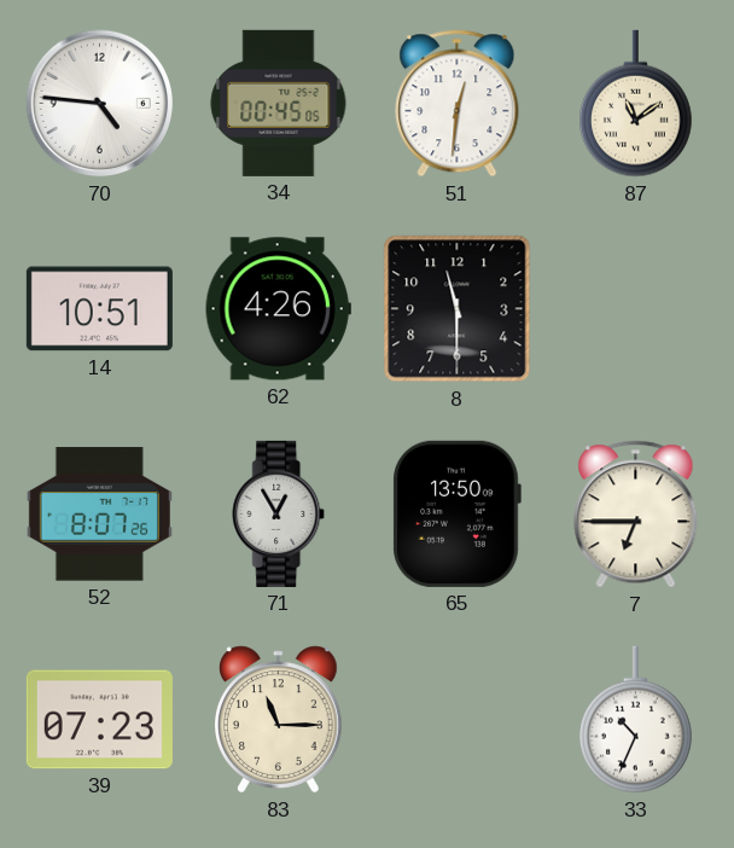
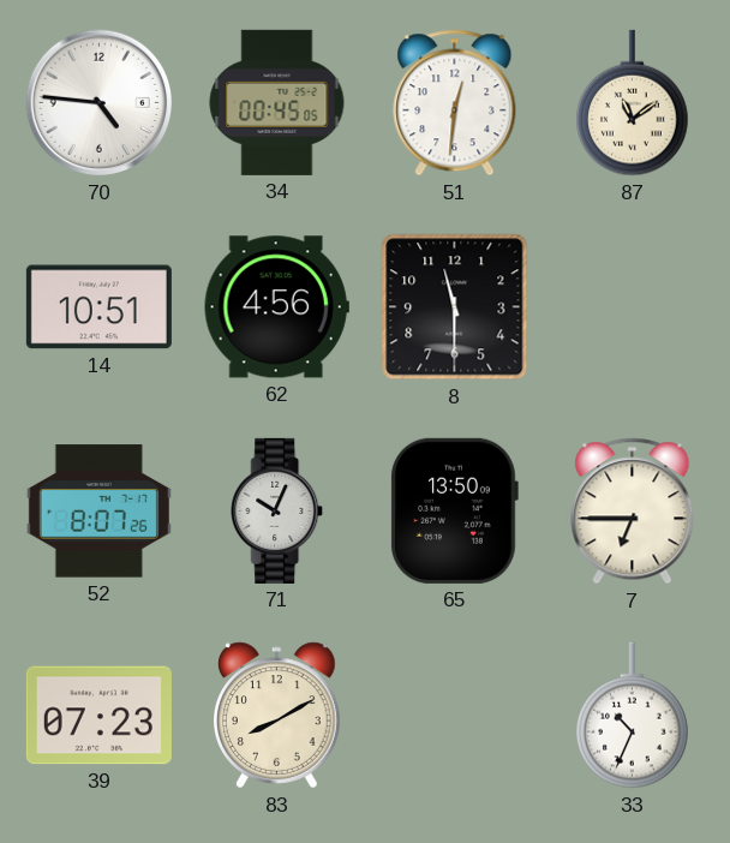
62: 4:26 -> 4:56
71: 12:55 -> 10:04
83: 11:15 -> 8:10
